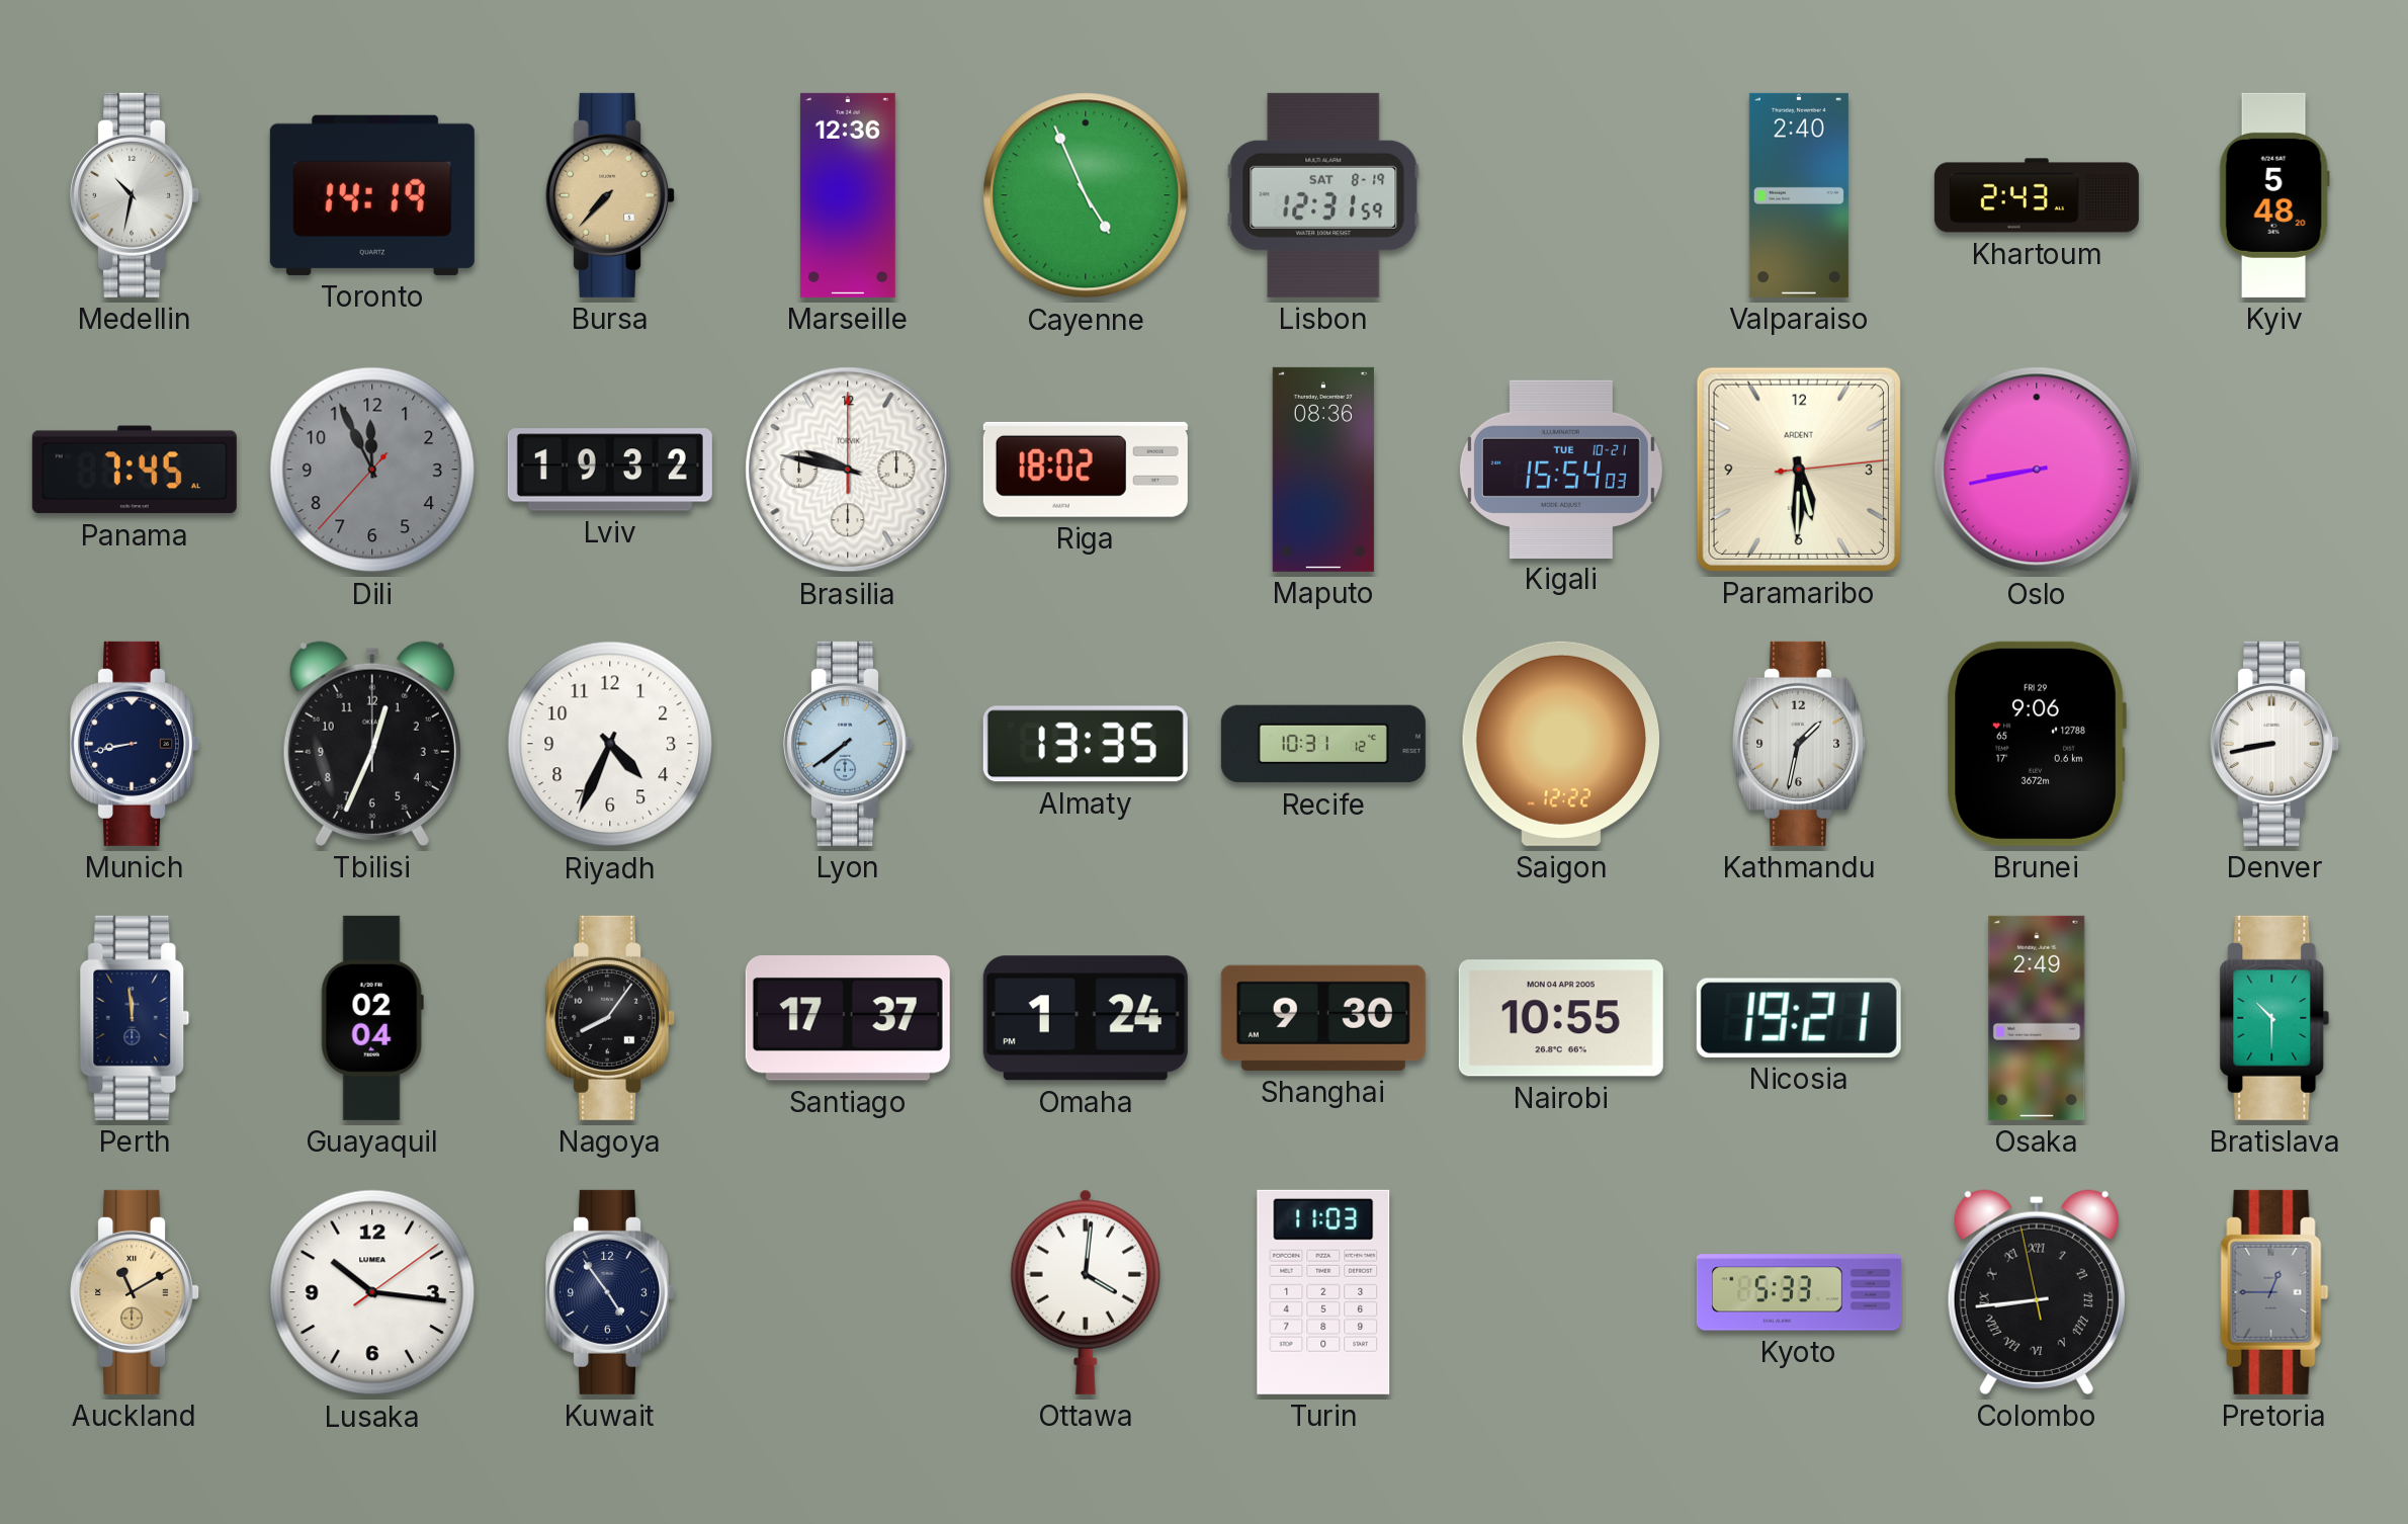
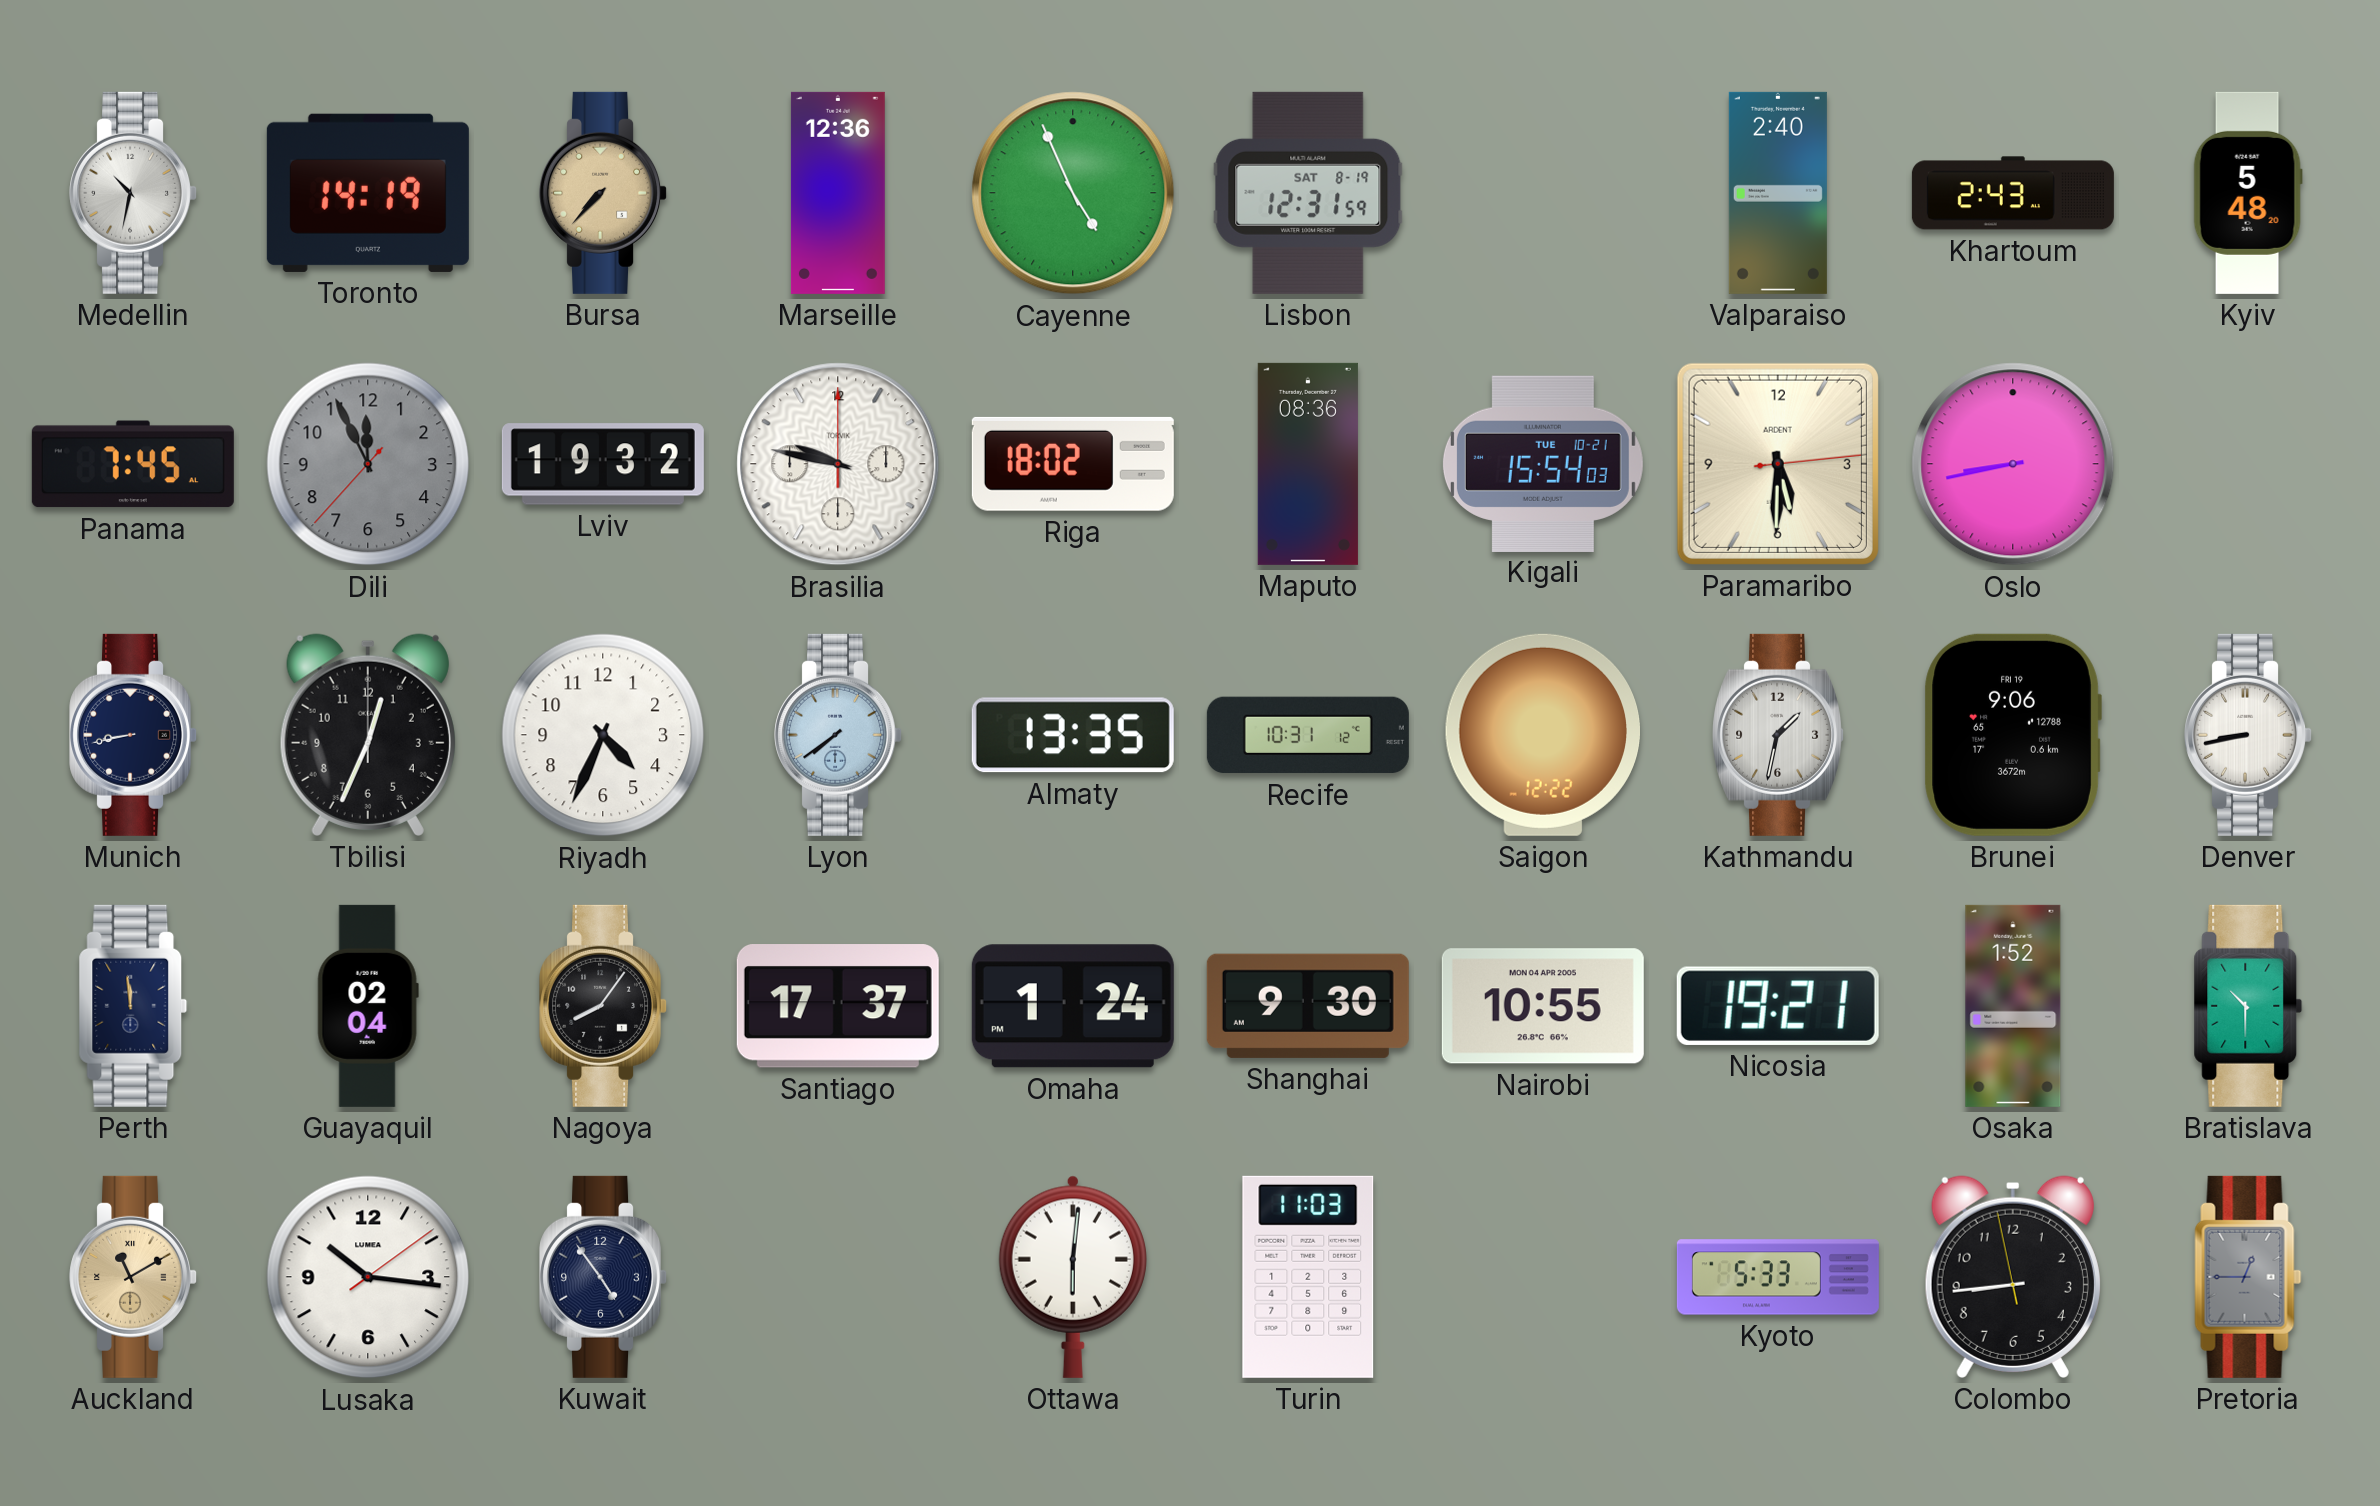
Brunei date: FRI 29 -> FRI 19
Osaka: 2:49 -> 1:52
Ottawa: 4:01 -> 6:01
Colombo numerals: Roman -> Arabic
